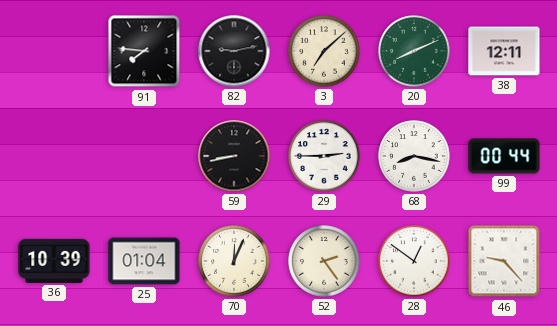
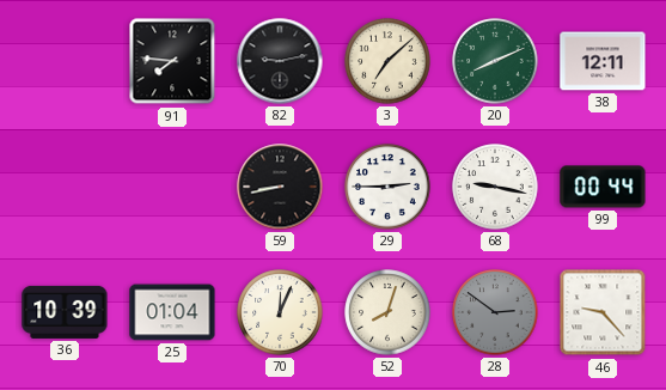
68: 8:17 -> 9:17
52: 2:24 -> 8:03
28: 12:51 -> 2:51
28 dial: white -> grey
